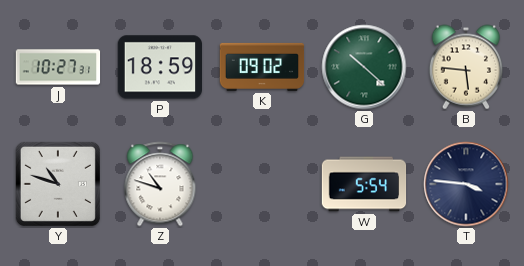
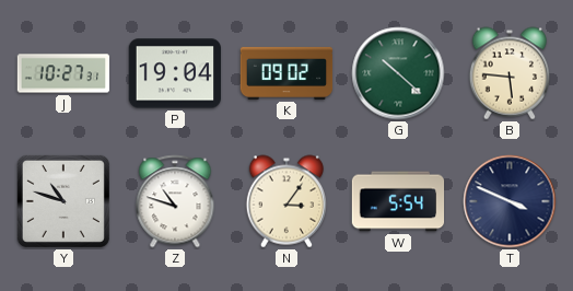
P: 18:59 -> 19:04
N: none -> 3:06
T: 3:46 -> 3:49
